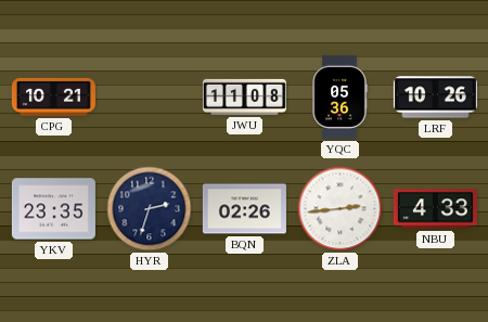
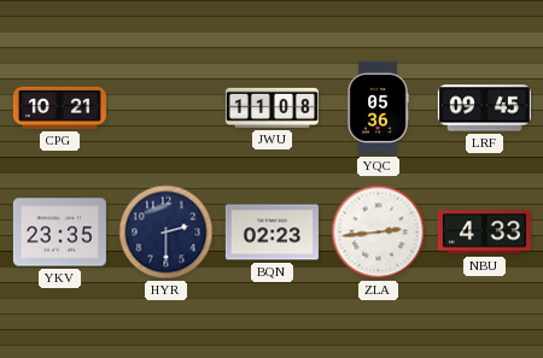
LRF: 10:26 -> 09:45
HYR: 2:33 -> 2:30
BQN: 02:26 -> 02:23
